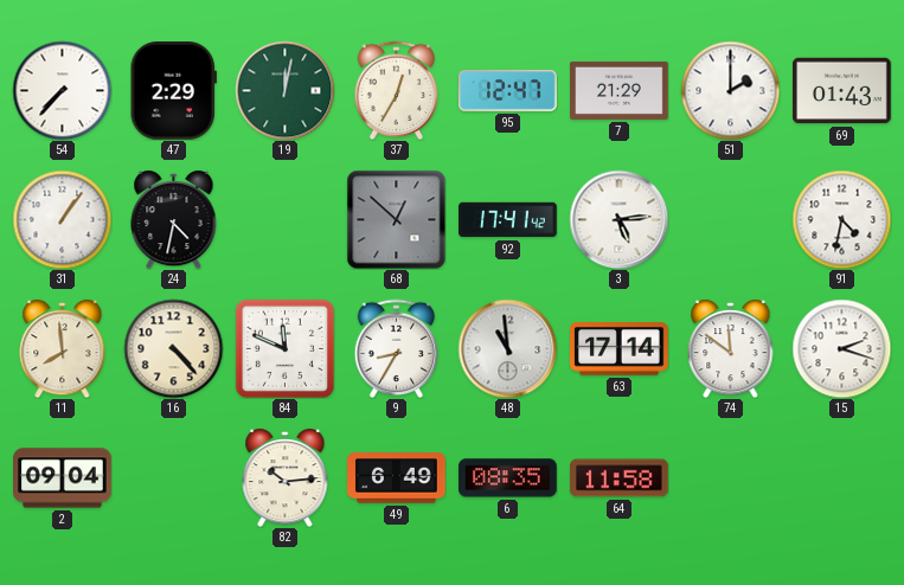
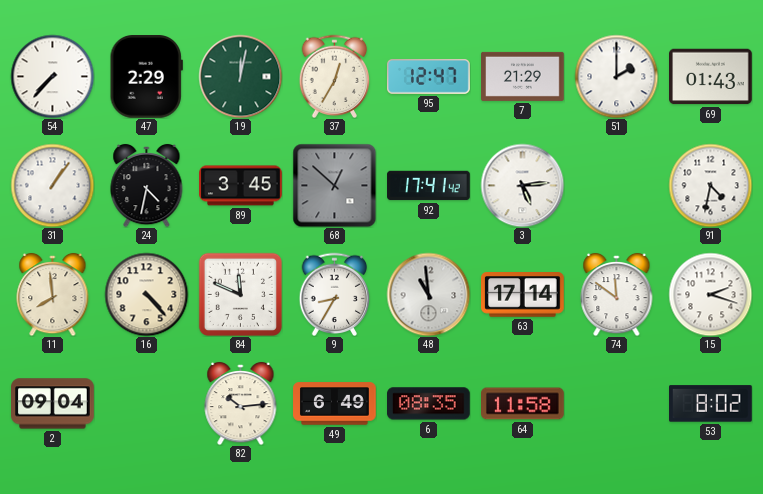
89: none -> 3:45
53: none -> 8:02
